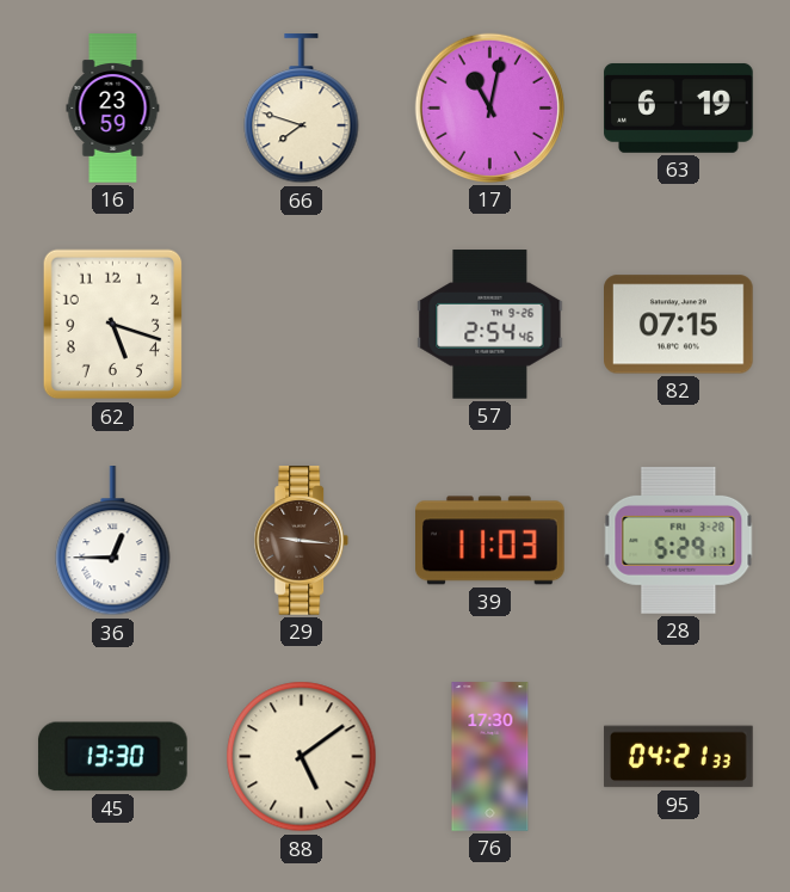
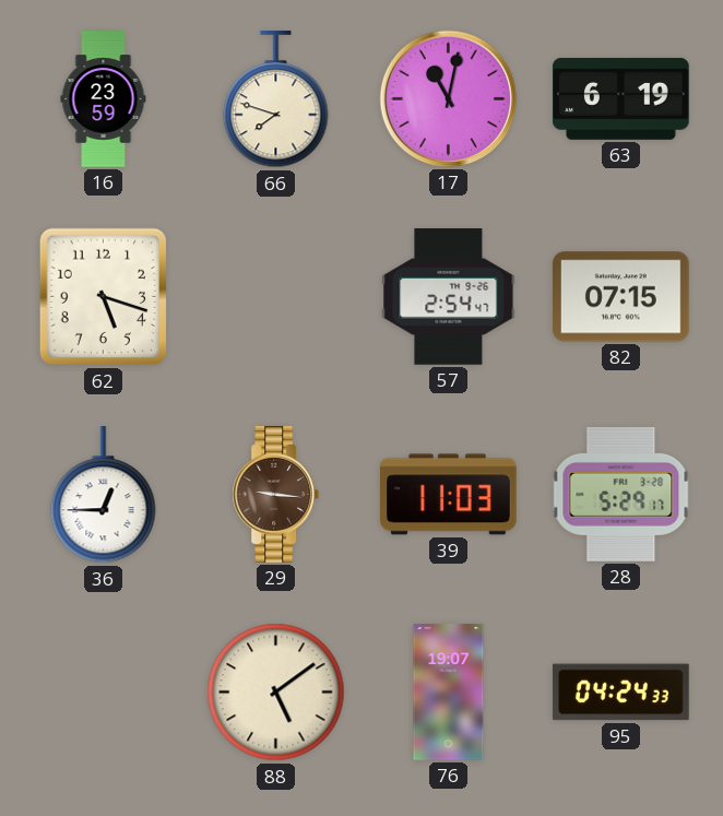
57: 2:54:46 -> 2:54:47
45: 13:30 -> none
76: 17:30 -> 19:07
95: 04:21 -> 04:24
